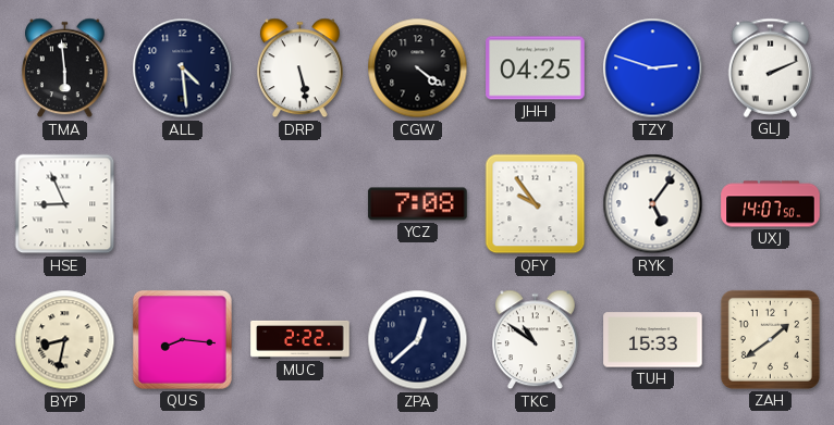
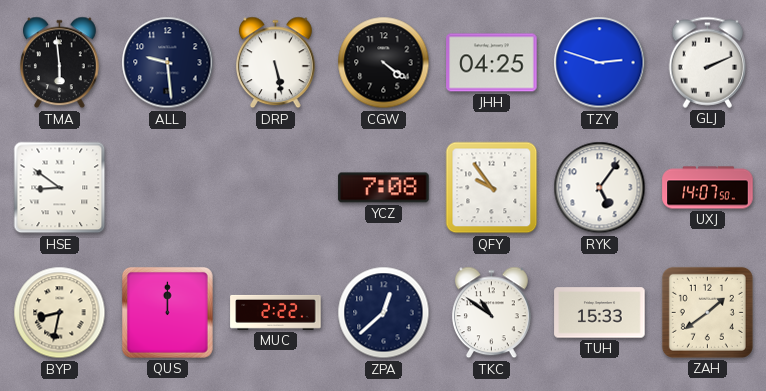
ALL: 4:29 -> 9:29
HSE: 8:56 -> 8:51
QUS: 8:16 -> 12:00
